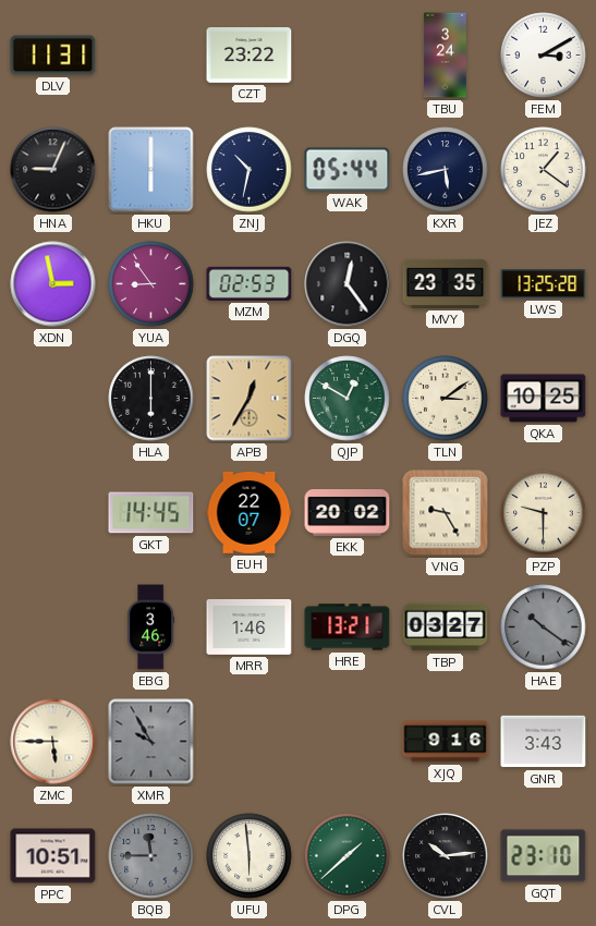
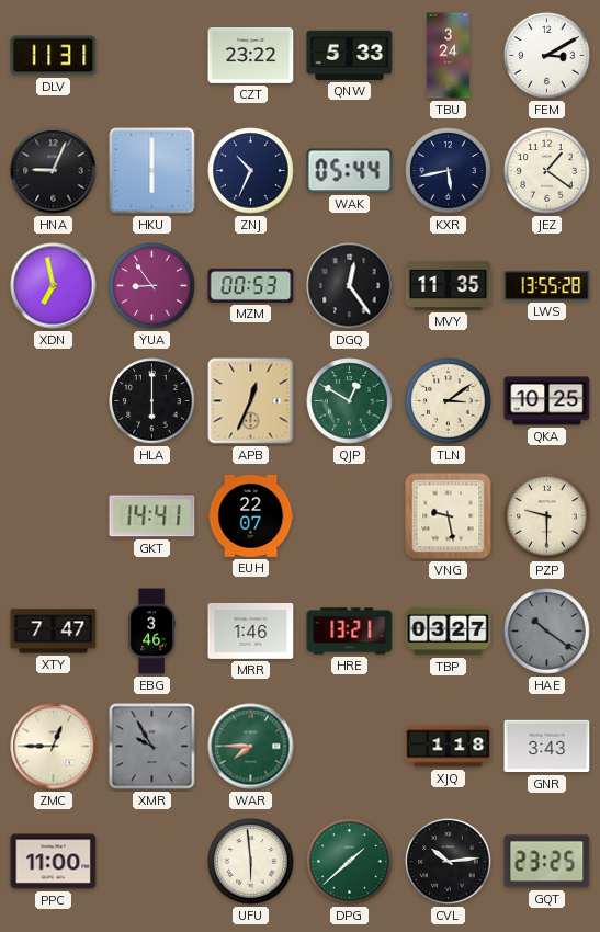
QNW: none -> 5:33
ZNJ: 10:32 -> 10:34
XDN: 2:58 -> 6:58
MZM: 02:53 -> 00:53
MVY: 23:35 -> 11:35
LWS: 13:25 -> 13:55
APB: 12:35 -> 12:34
GKT: 14:45 -> 14:41
EKK: 20:02 -> none
VNG: 9:25 -> 9:28
XTY: none -> 7:47
ZMC: 5:45 -> 12:45
WAR: none -> 7:45
XJQ: 9:16 -> 1:18
PPC: 10:51 -> 11:00
BQB: 11:45 -> none
GQT: 23:10 -> 23:25
